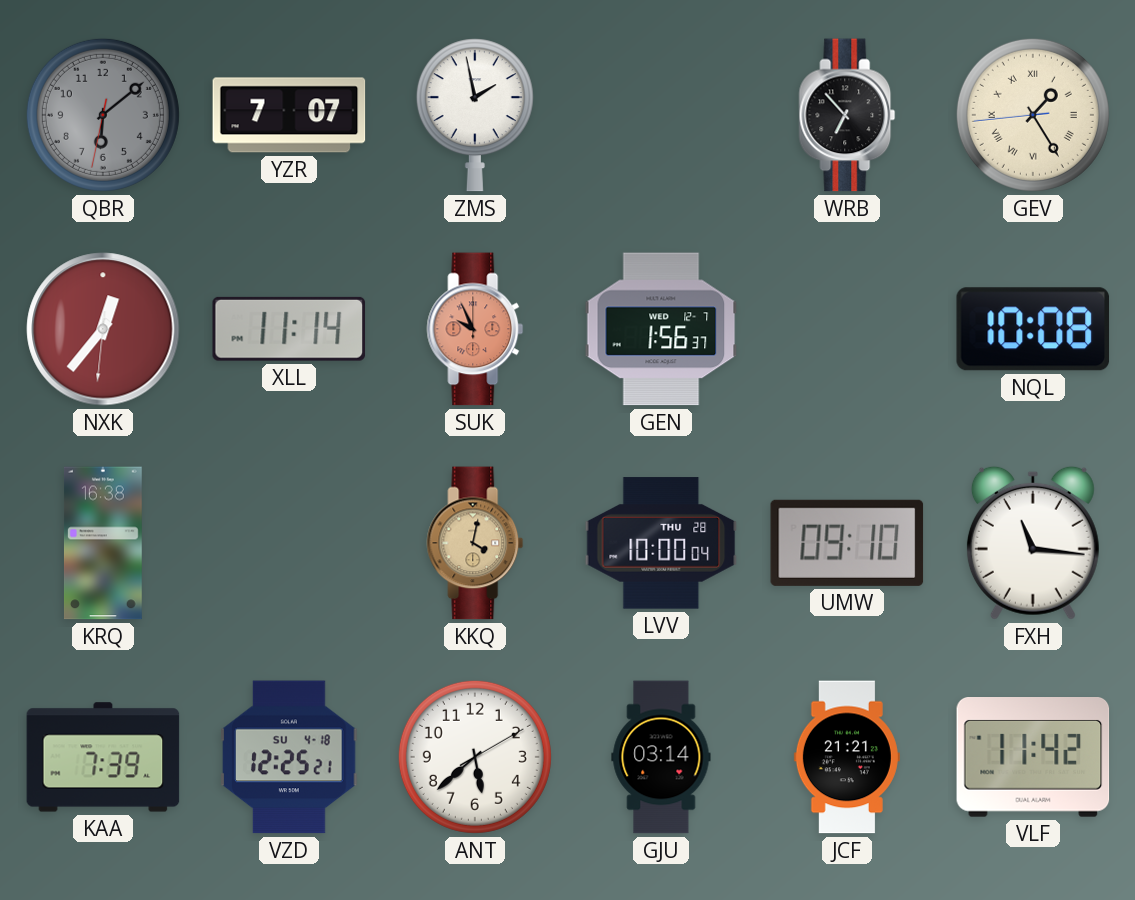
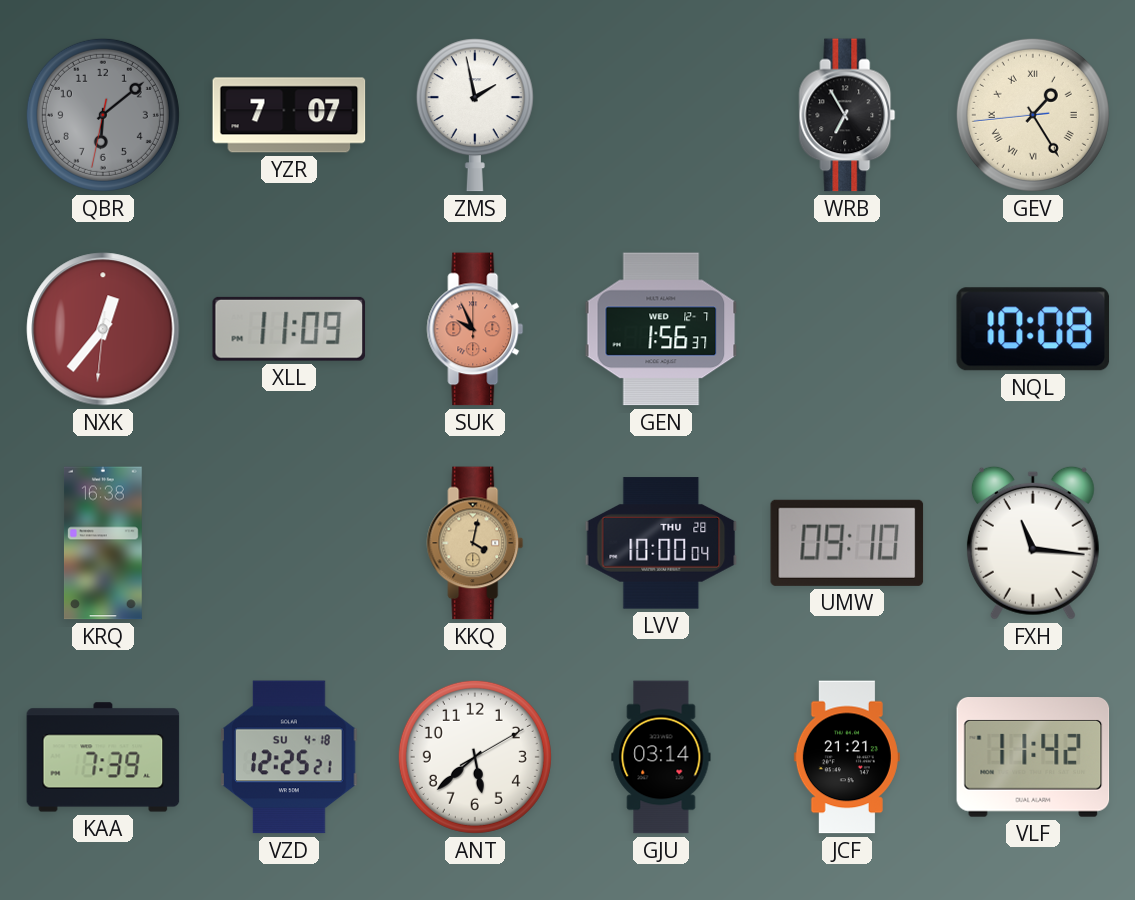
WRB: 6:53 -> 6:55
XLL: 11:14 -> 11:09
